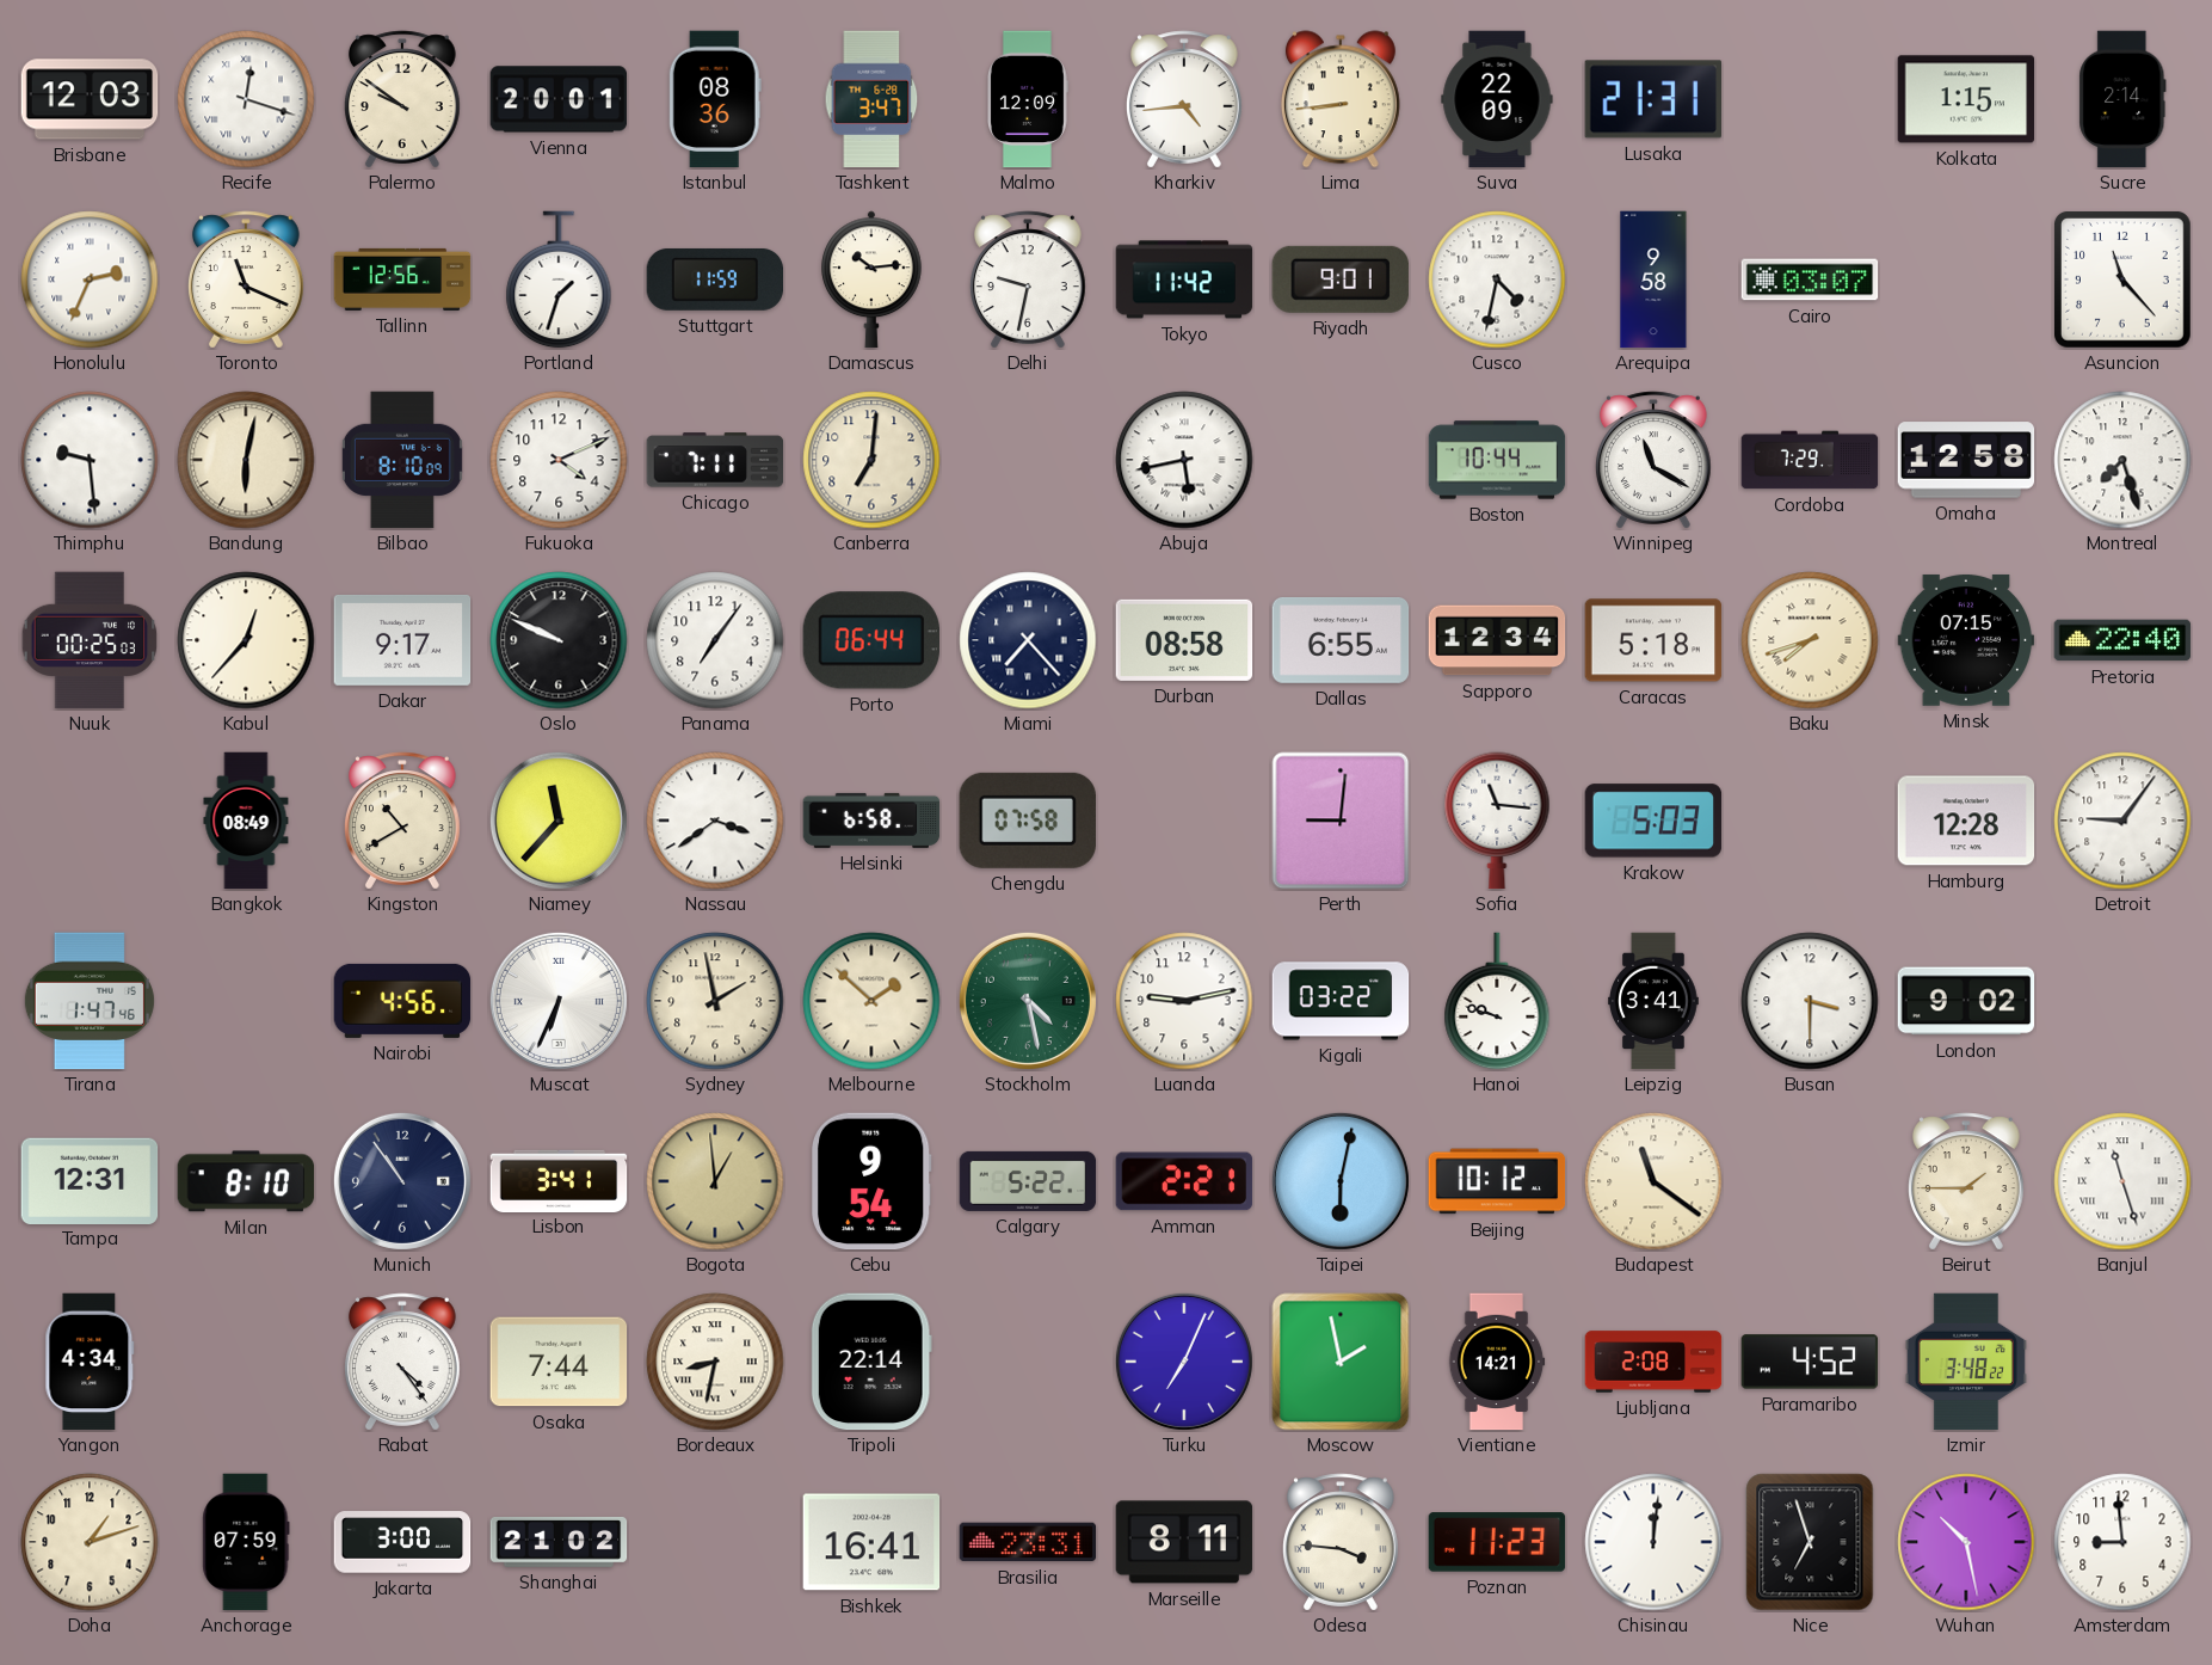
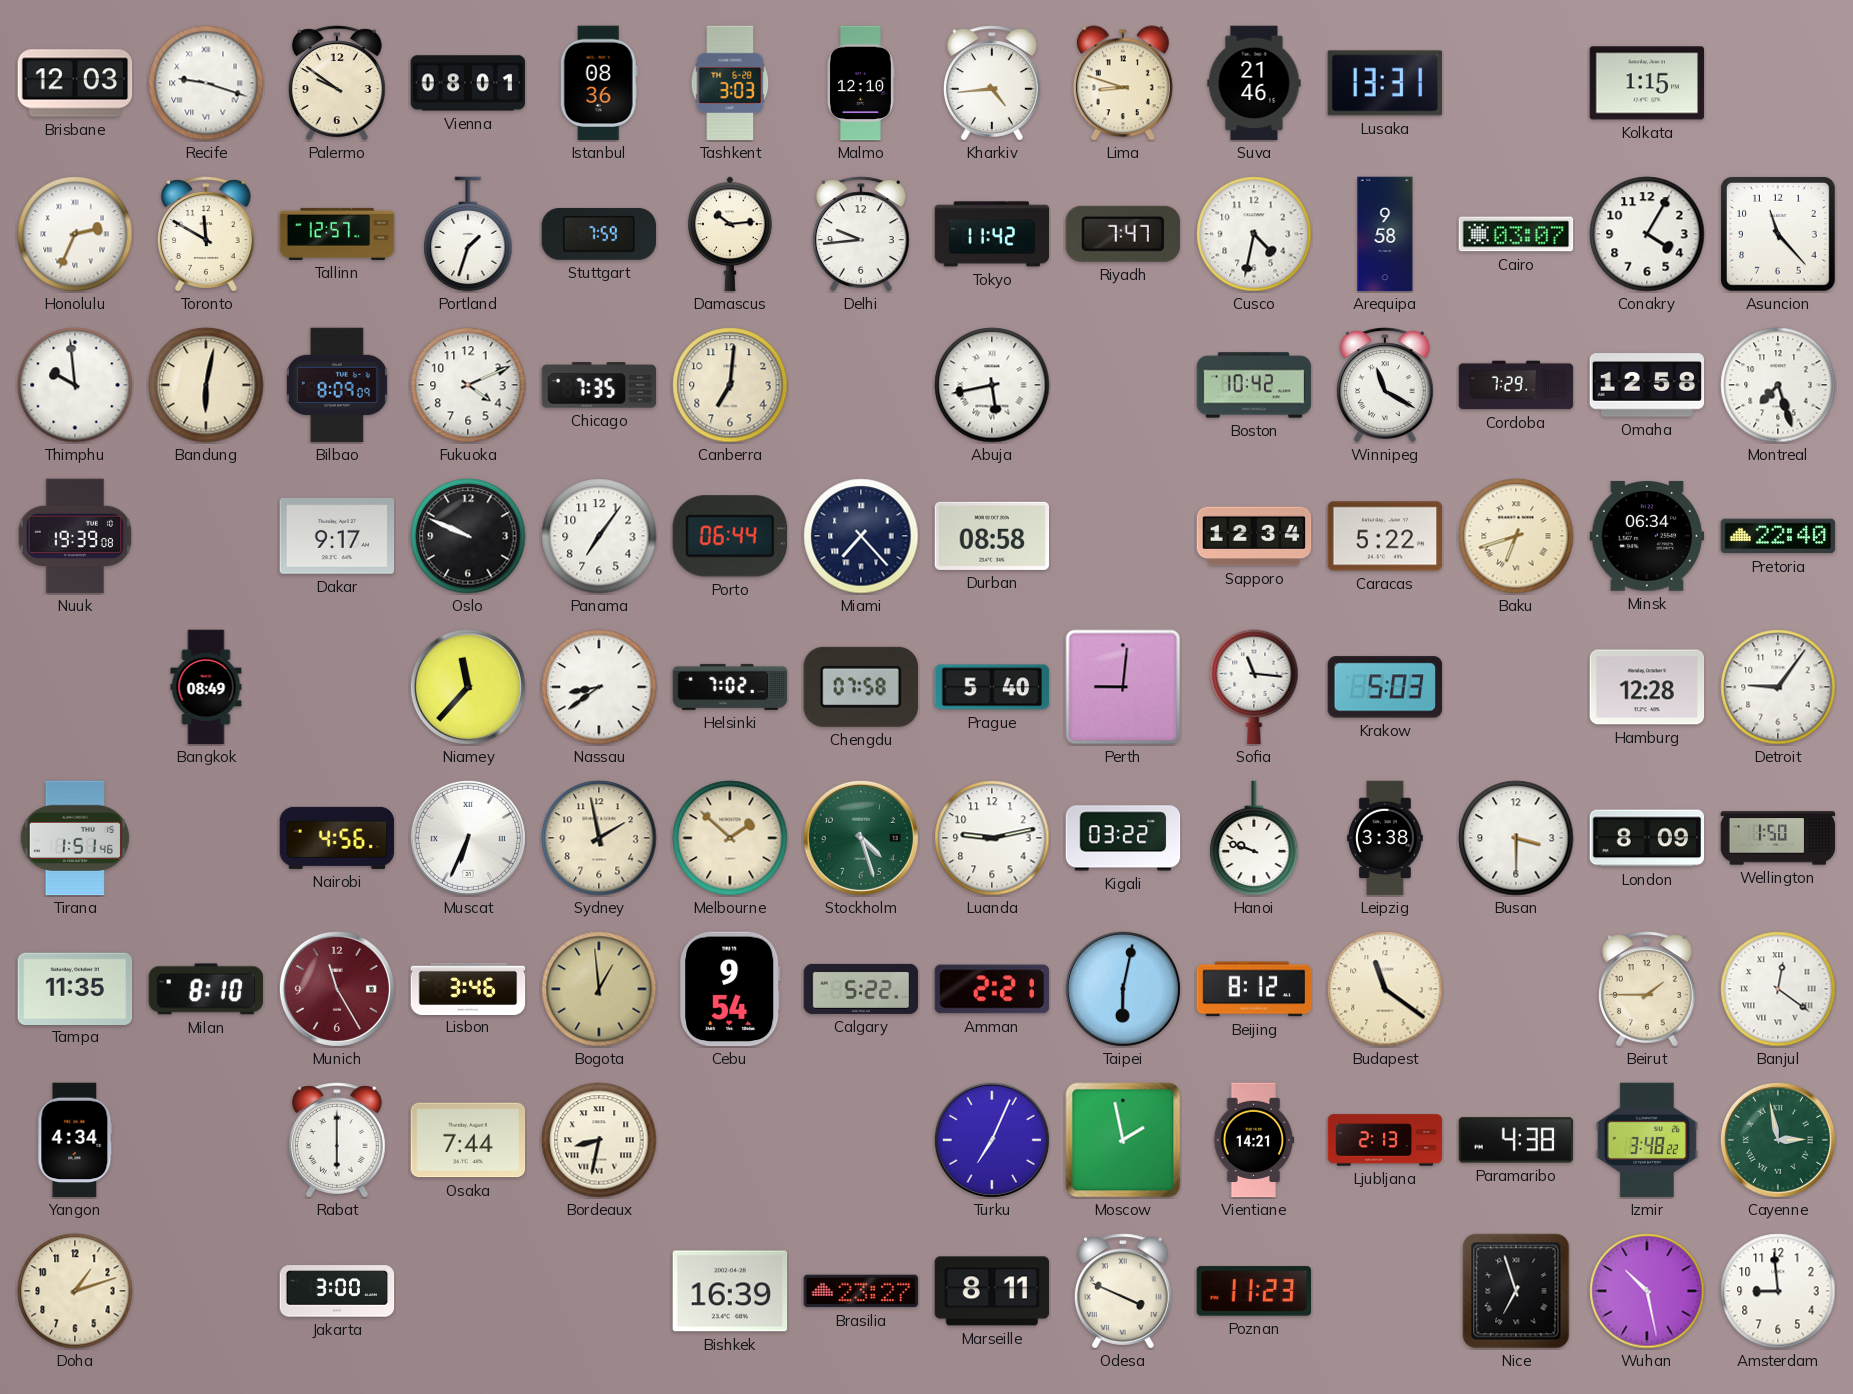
Recife: 12:18 -> 9:18
Vienna: 20:01 -> 08:01
Tashkent: 3:47 -> 3:03
Malmo: 12:09 -> 12:10
Lima: 8:44 -> 8:48
Suva: 22:09 -> 21:46
Lusaka: 21:31 -> 13:31
Sucre: 2:14 -> none
Toronto: 11:19 -> 11:50
Tallinn: 12:56 -> 12:57
Stuttgart: 11:59 -> 7:59
Delhi: 9:32 -> 9:44
Riyadh: 9:01 -> 7:47
Conakry: none -> 4:05
Thimphu: 9:29 -> 9:59
Bilbao: 8:10 -> 8:09
Chicago: 7:11 -> 7:35
Boston: 10:44 -> 10:42
Nuuk: 00:25 -> 19:39
Kabul: 12:37 -> none
Dallas: 6:55 -> none
Caracas: 5:18 -> 5:22
Baku: 7:42 -> 6:42
Minsk: 07:15 -> 06:34
Kingston: 10:40 -> none
Nassau: 3:39 -> 8:39
Helsinki: 6:58 -> 7:02
Prague: none -> 5:40
Tirana: 1:47 -> 1:51
Stockholm: 4:28 -> 4:27
Leipzig: 3:41 -> 3:38
London: 9:02 -> 8:09
Wellington: none -> 1:50
Tampa: 12:31 -> 11:35
Munich: 10:54 -> 11:25
Munich dial: navy -> burgundy
Lisbon: 3:41 -> 3:46
Beijing: 10:12 -> 8:12
Banjul: 11:27 -> 12:21
Rabat: 4:24 -> 6:00
Tripoli: 22:14 -> none
Ljubljana: 2:08 -> 2:13
Paramaribo: 4:52 -> 4:38
Cayenne: none -> 2:58
Anchorage: 07:59 -> none
Shanghai: 21:02 -> none
Bishkek: 16:41 -> 16:39
Brasilia: 23:31 -> 23:27
Odesa: 3:46 -> 3:49
Chisinau: 12:01 -> none
